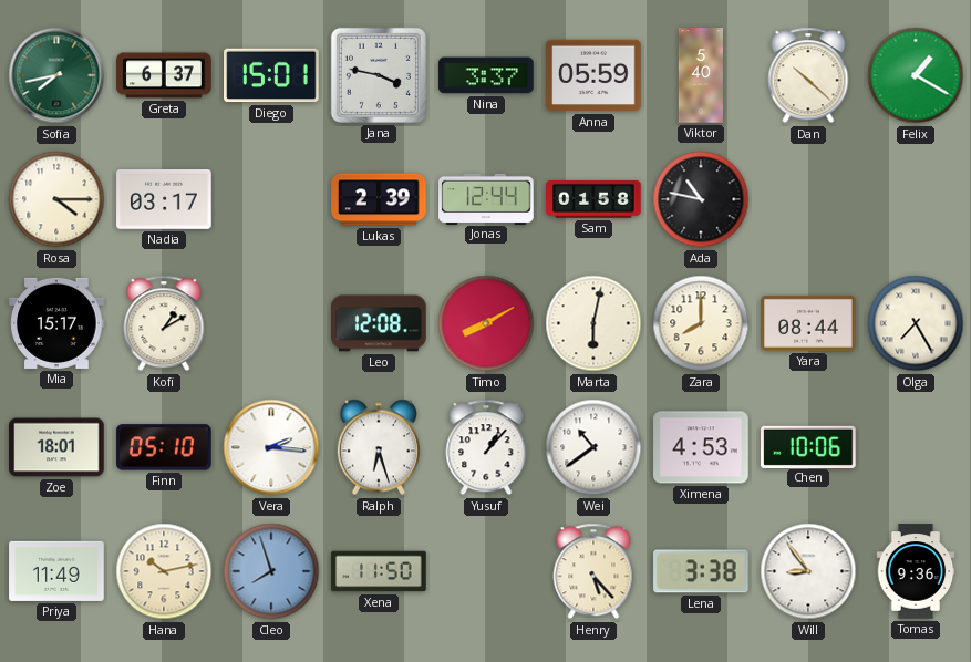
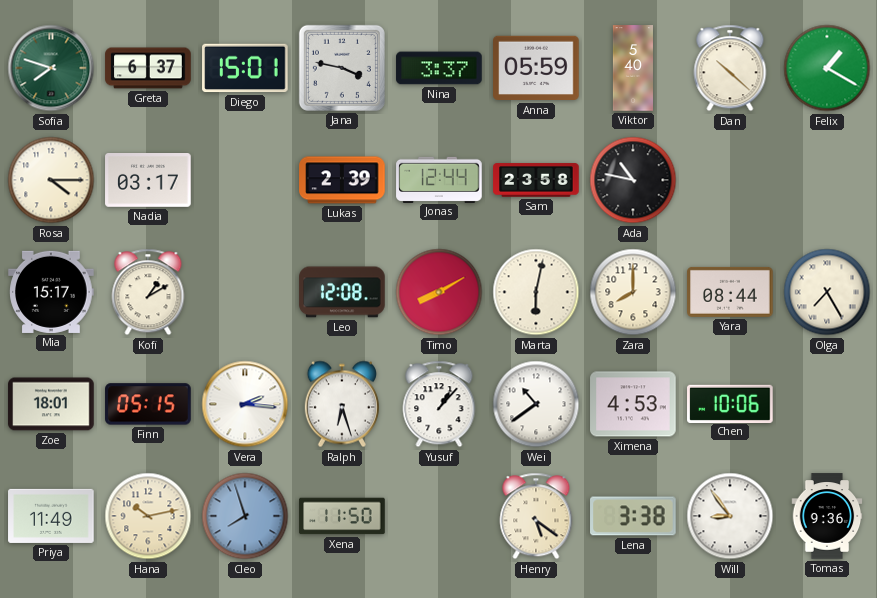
Sofia: 7:43 -> 7:48
Sam: 01:58 -> 23:58
Finn: 05:10 -> 05:15
Henry: 5:23 -> 5:21
